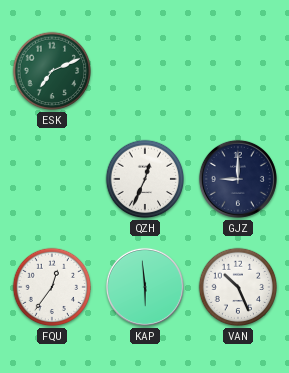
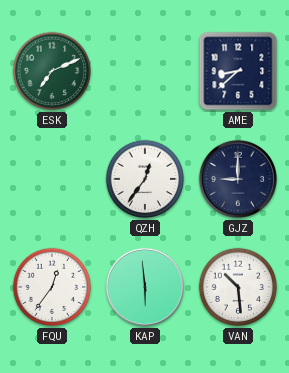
AME: none -> 8:38
QZH: 12:34 -> 12:36
VAN: 10:26 -> 10:29
